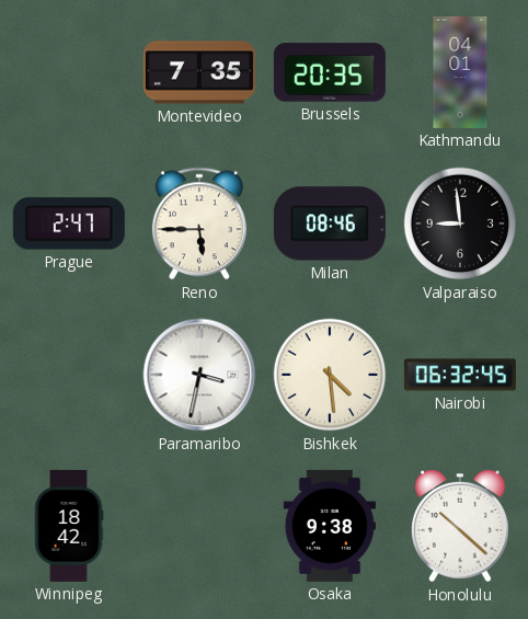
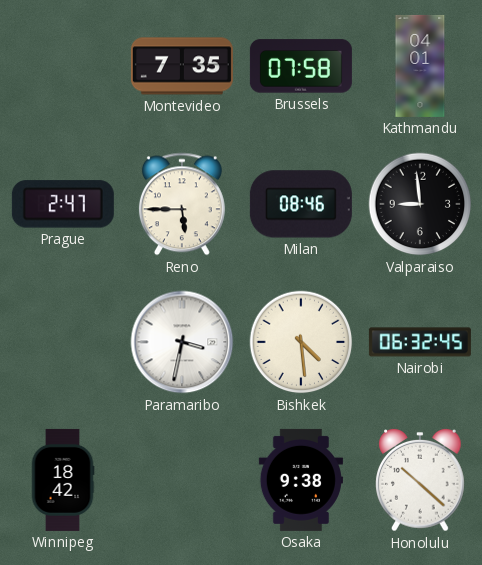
Brussels: 20:35 -> 07:58
